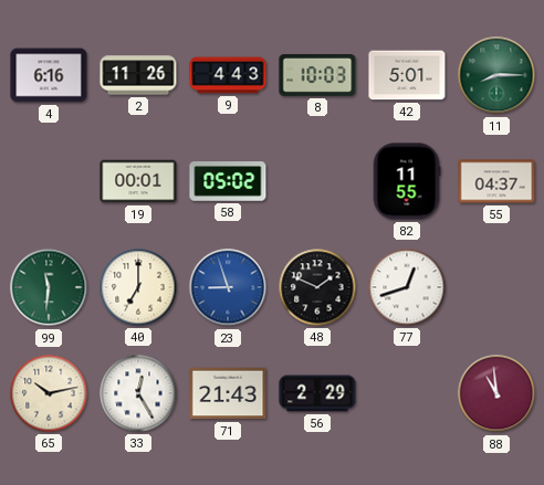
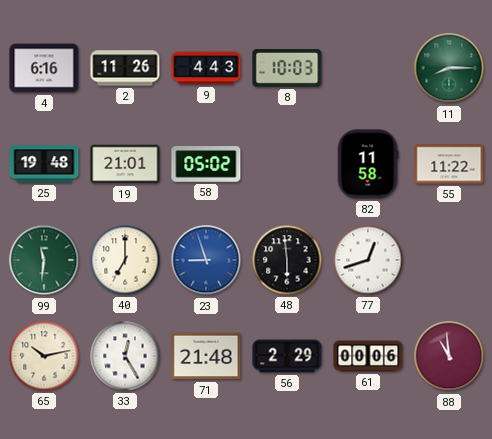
42: 5:01 -> none
25: none -> 19:48
19: 00:01 -> 21:01
82: 11:55 -> 11:58
55: 04:37 -> 11:22
48: 1:49 -> 5:59
71: 21:43 -> 21:48
61: none -> 00:06
